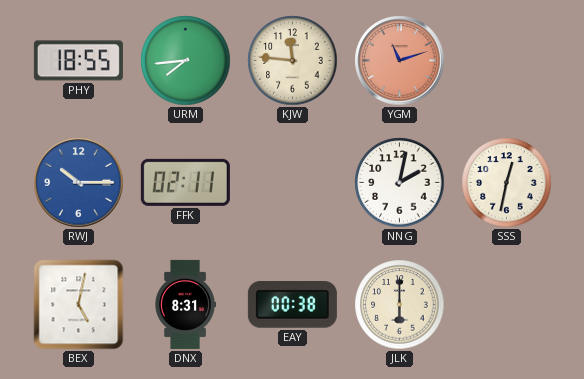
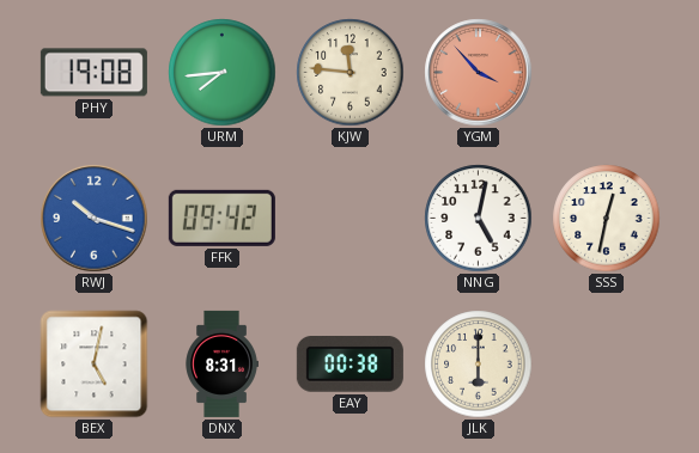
PHY: 18:55 -> 19:08
YGM: 11:12 -> 3:53
RWJ: 10:15 -> 10:18
FFK: 02:11 -> 09:42
NNG: 2:02 -> 5:02
